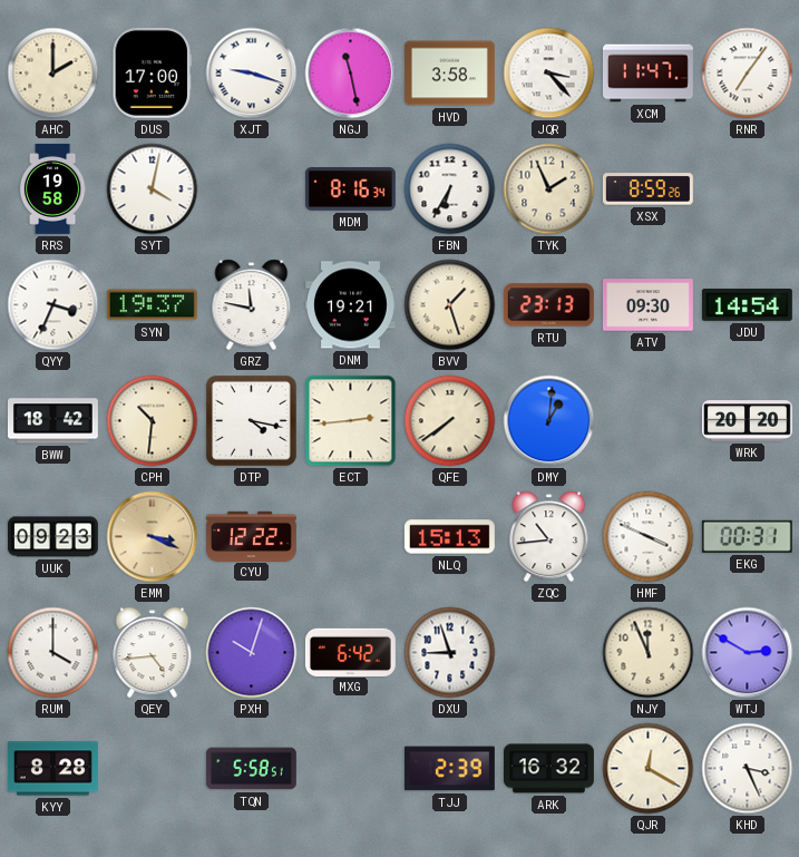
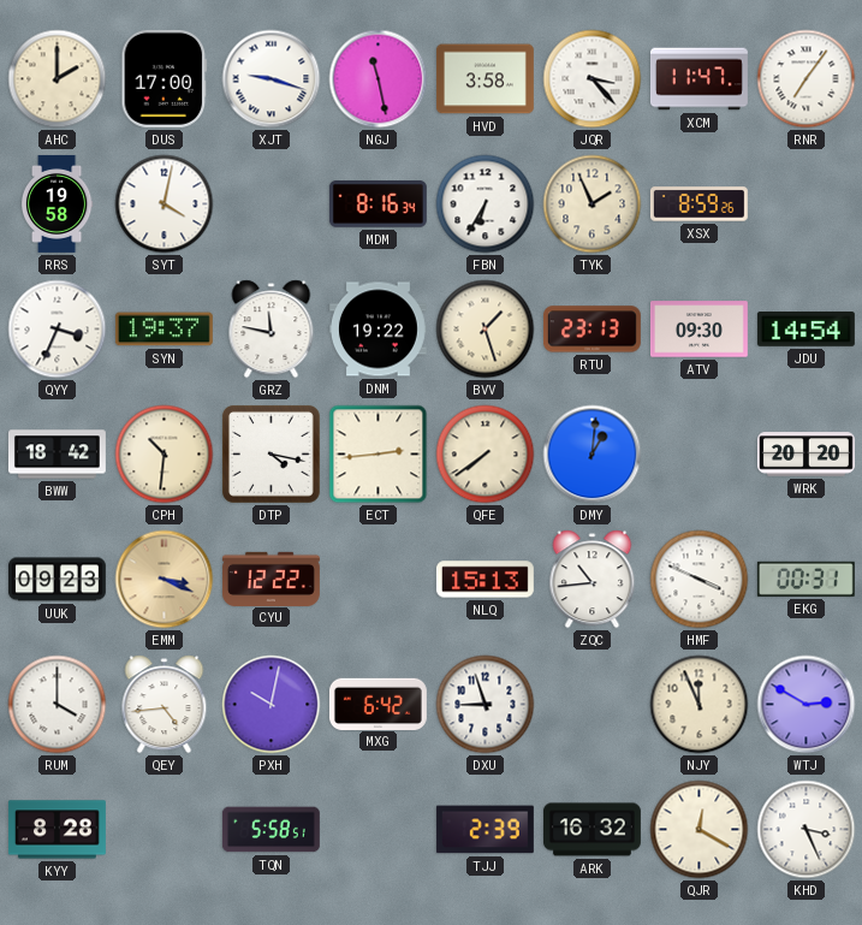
DNM: 19:21 -> 19:22
PXH: 10:03 -> 10:02
